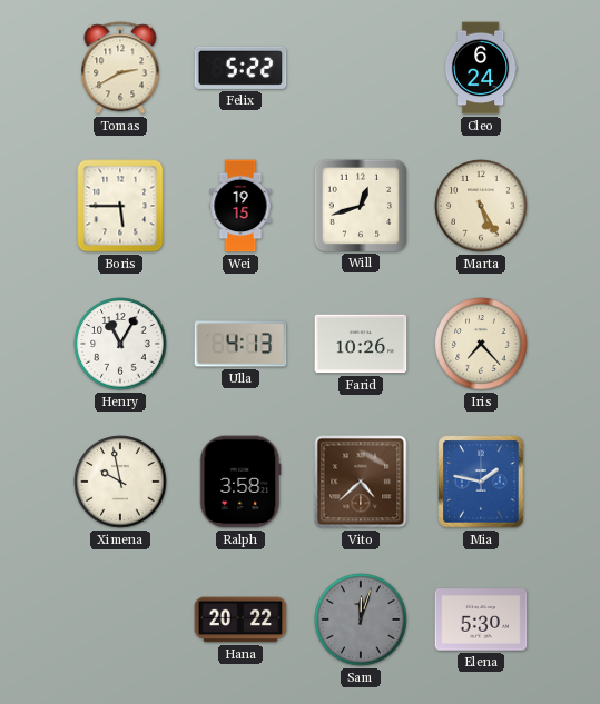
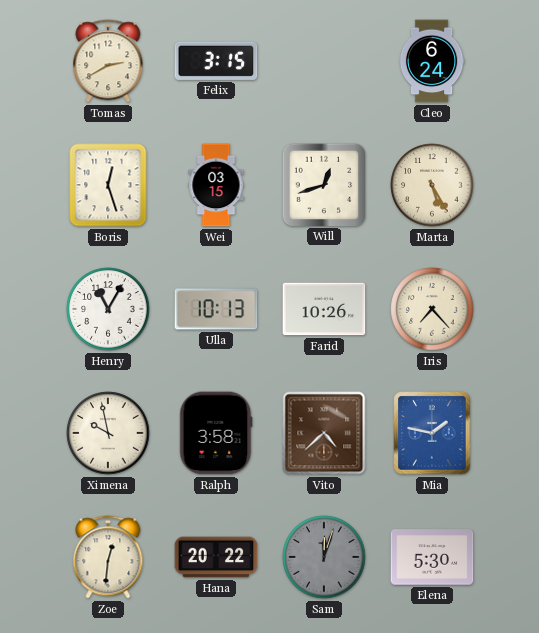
Felix: 5:22 -> 3:15
Boris: 5:45 -> 12:27
Wei: 19:15 -> 03:15
Ulla: 4:13 -> 10:13
Zoe: none -> 12:31
